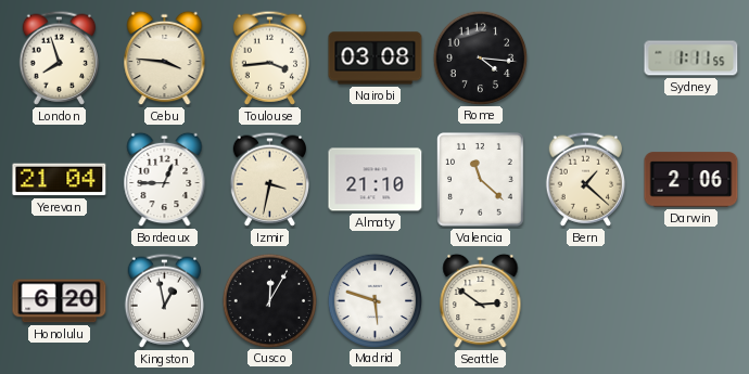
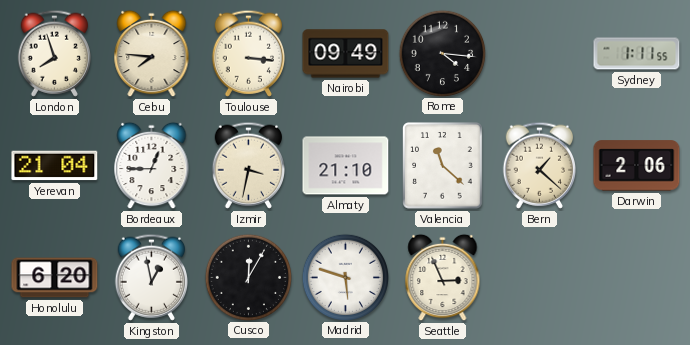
Cebu: 3:46 -> 7:46
Toulouse: 3:44 -> 3:16
Nairobi: 03:08 -> 09:49
Seattle: 2:51 -> 2:56
